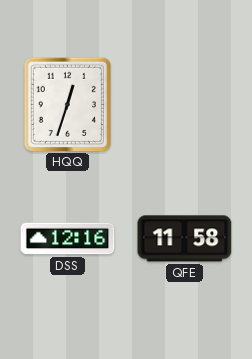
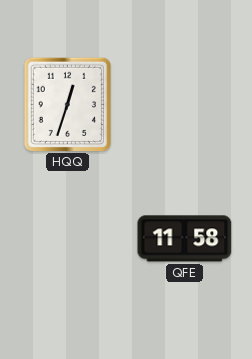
DSS: 12:16 -> none
